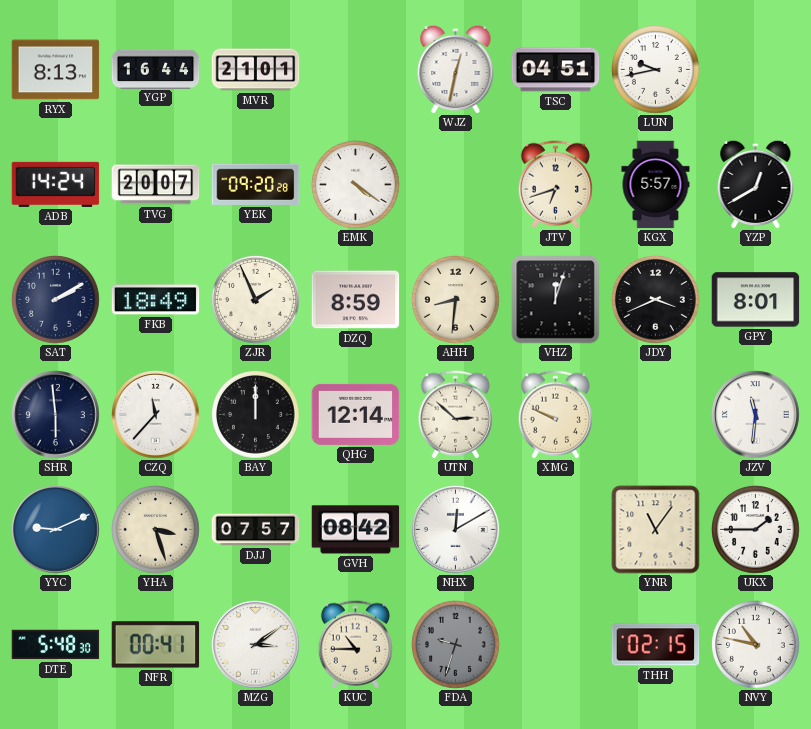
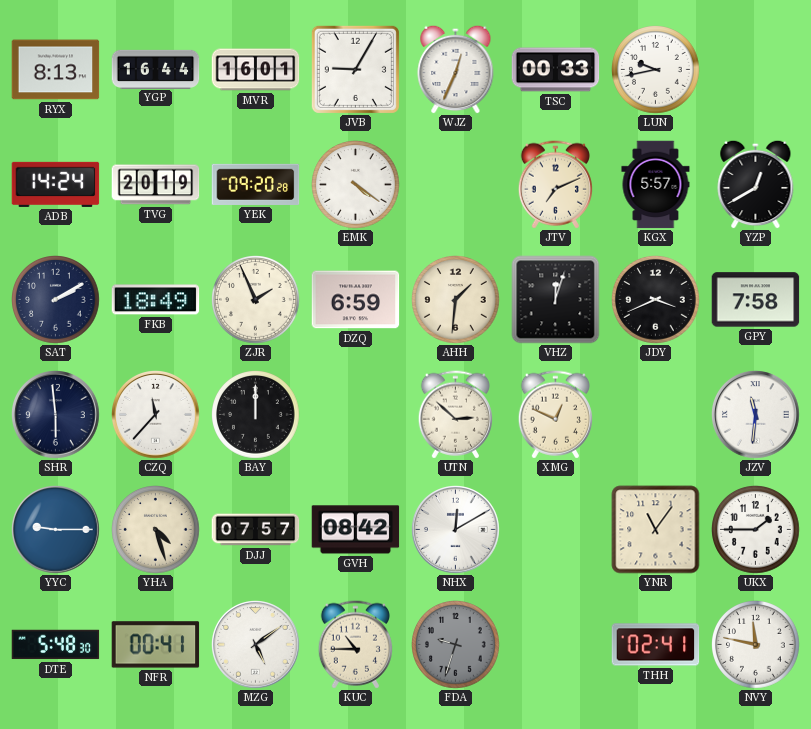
MVR: 21:01 -> 16:01
JVB: none -> 9:05
WJZ: 12:32 -> 12:34
TSC: 04:51 -> 00:33
TVG: 20:07 -> 20:19
JTV: 6:42 -> 7:11
DZQ: 8:59 -> 6:59
AHH: 8:31 -> 1:31
GPY: 8:01 -> 7:58
QHG: 12:14 -> none
XMG: 9:49 -> 12:49
YYC: 9:11 -> 9:15
YHA: 3:27 -> 4:27
MZG: 3:09 -> 5:09
THH: 02:15 -> 02:41
NVY: 10:47 -> 11:47
